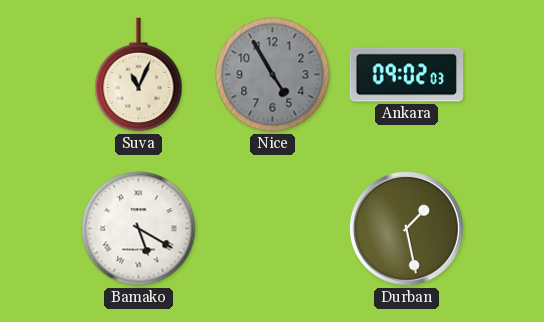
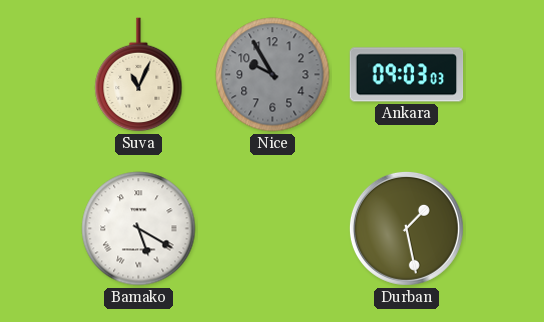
Nice: 4:55 -> 9:55
Ankara: 09:02 -> 09:03
